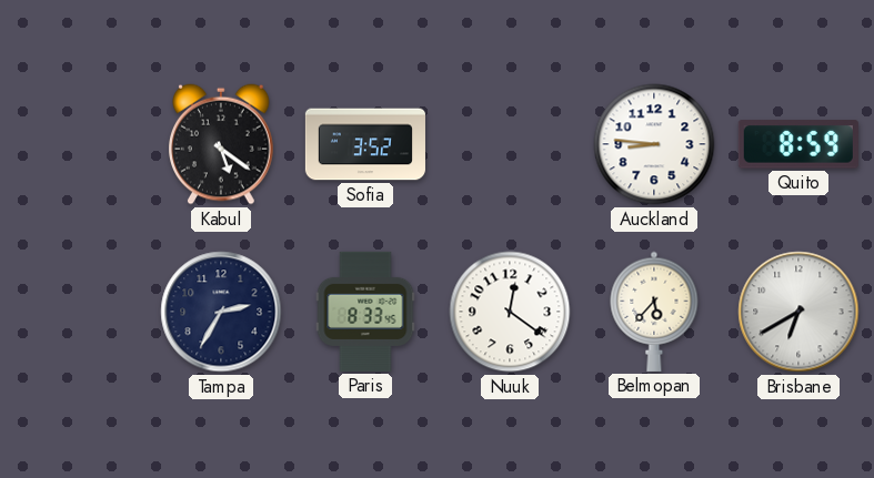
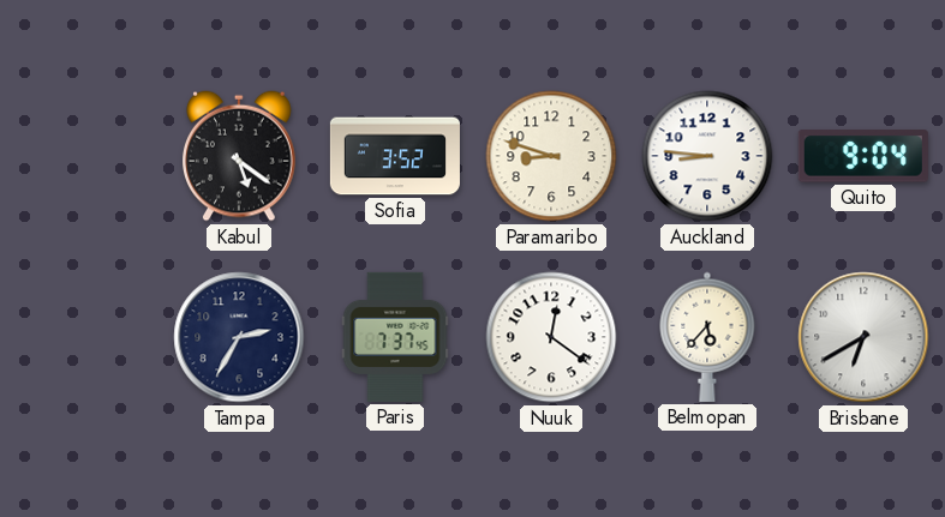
Paramaribo: none -> 8:48
Quito: 8:59 -> 9:04
Paris: 8:33 -> 7:37
